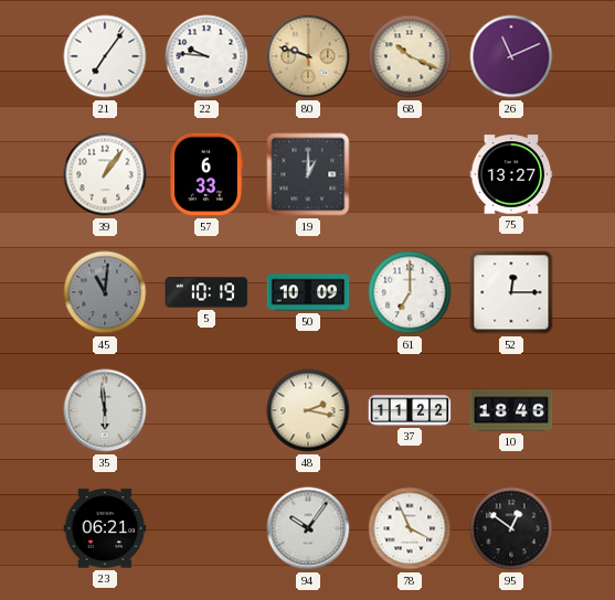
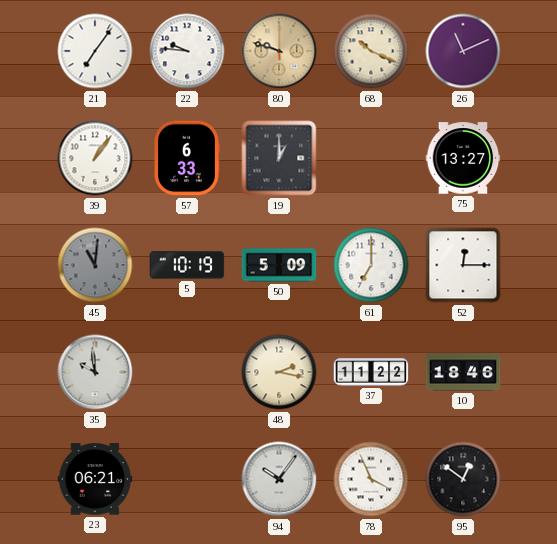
50: 10:09 -> 5:09
35: 5:59 -> 9:59
